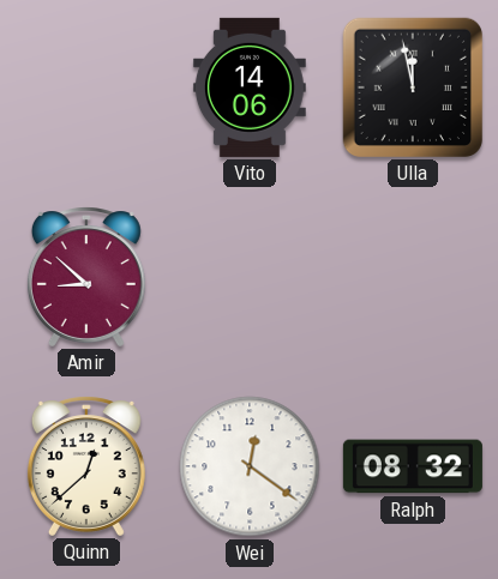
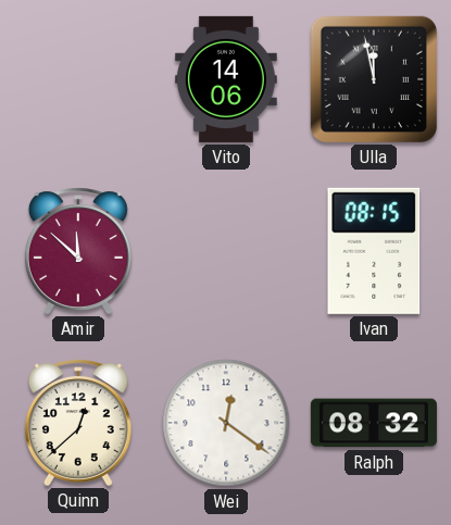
Amir: 8:52 -> 11:52
Ivan: none -> 08:15
